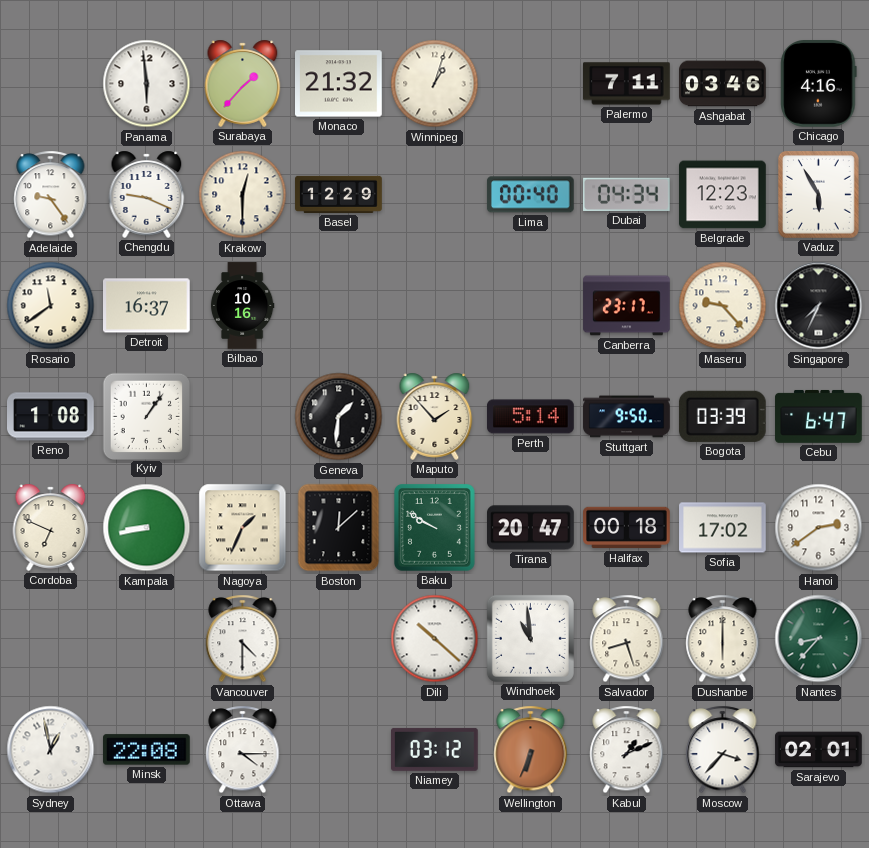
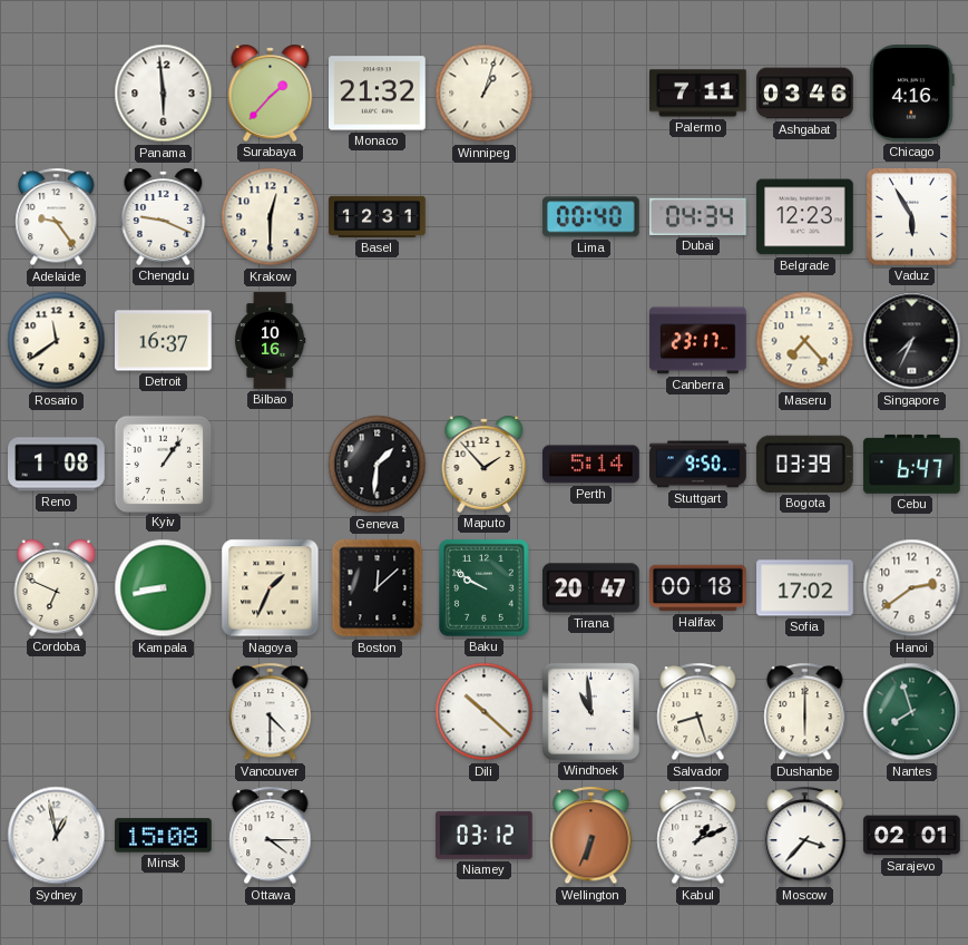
Basel: 12:29 -> 12:31
Maseru: 9:23 -> 7:23
Nantes: 8:37 -> 7:57
Minsk: 22:08 -> 15:08
